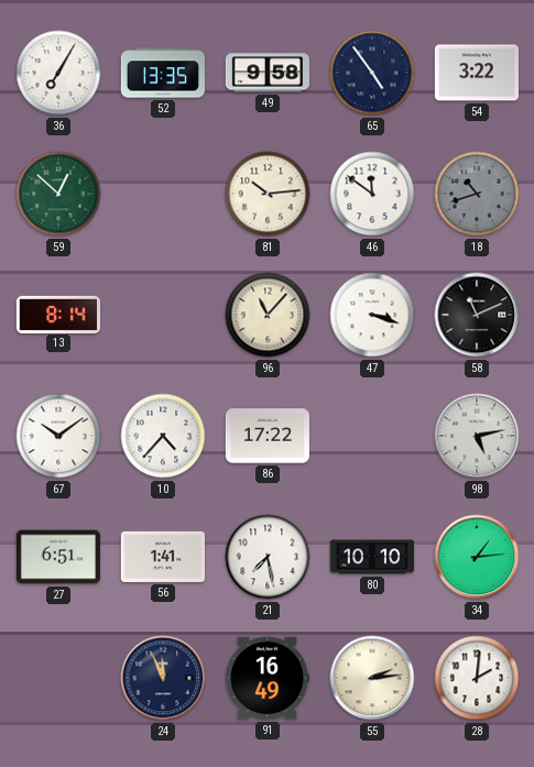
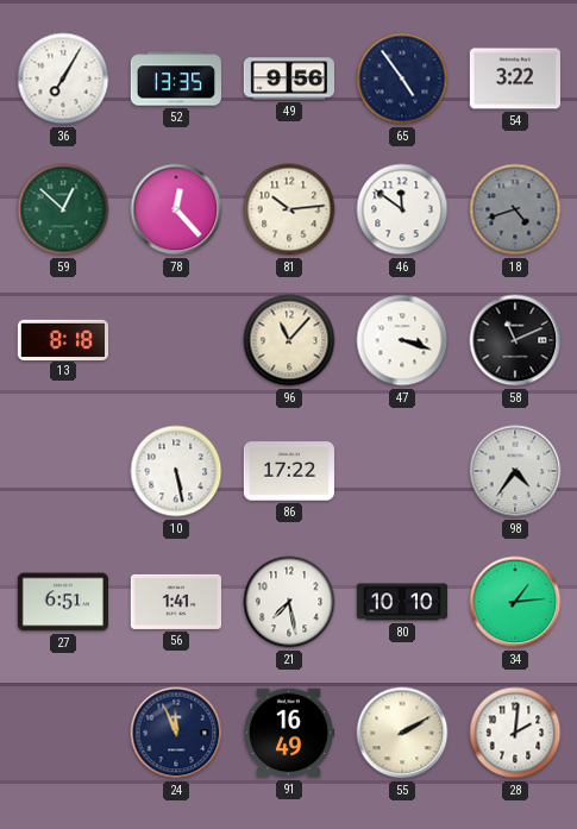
49: 9:58 -> 9:56
78: none -> 12:23
18: 10:42 -> 4:42
13: 8:14 -> 8:18
67: 10:09 -> none
10: 4:37 -> 5:28
98: 5:13 -> 4:36
55: 2:14 -> 2:10
